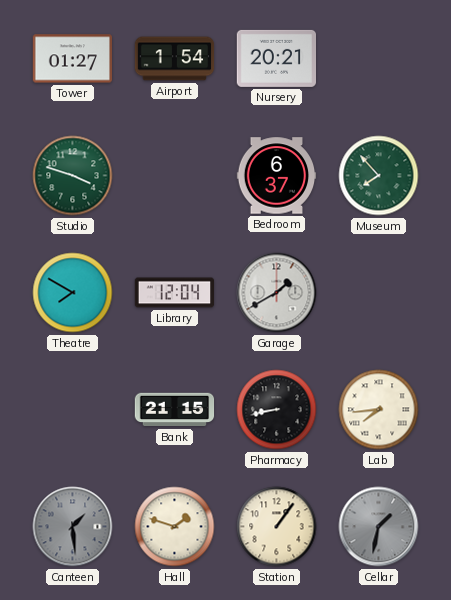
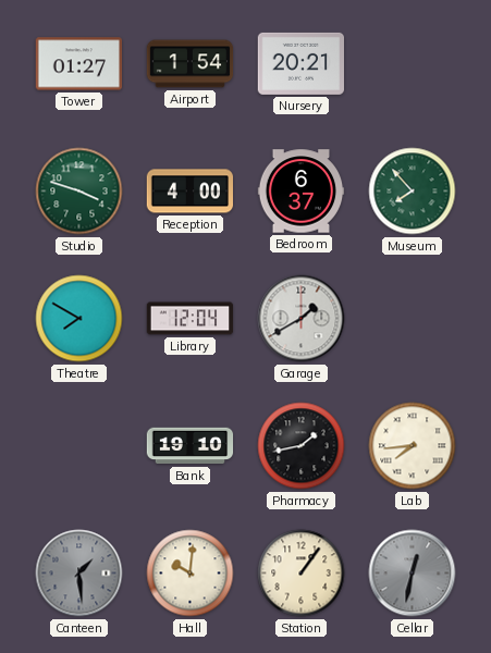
Reception: none -> 4:00
Bank: 21:15 -> 19:10
Pharmacy: 8:43 -> 1:43
Hall: 1:48 -> 10:01
Cellar: 1:32 -> 12:32
